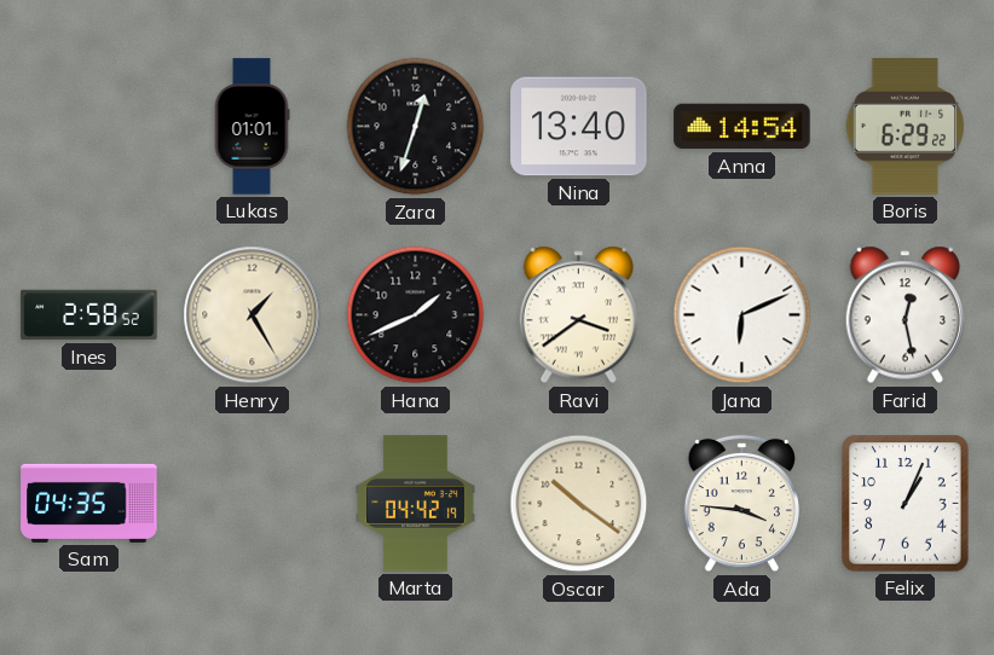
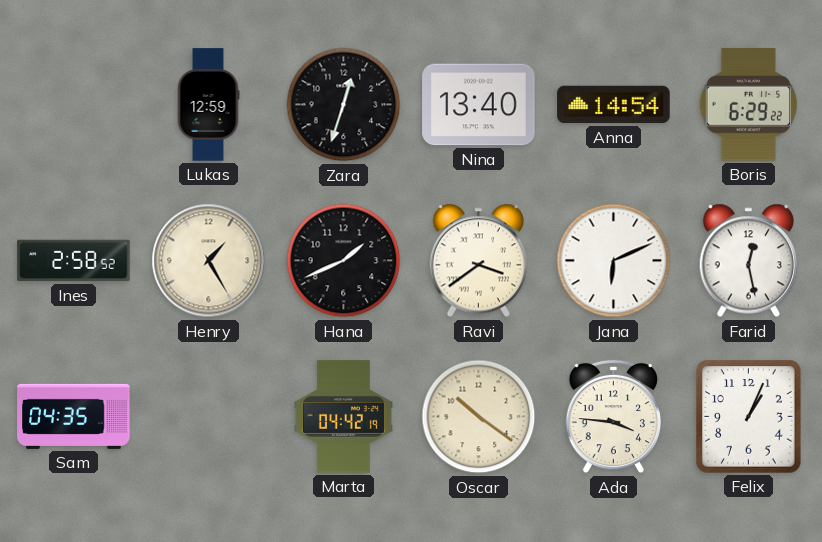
Lukas: 01:01 -> 12:59
